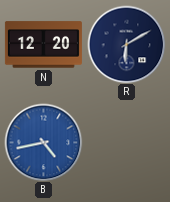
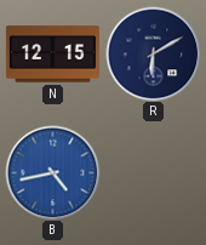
N: 12:20 -> 12:15
